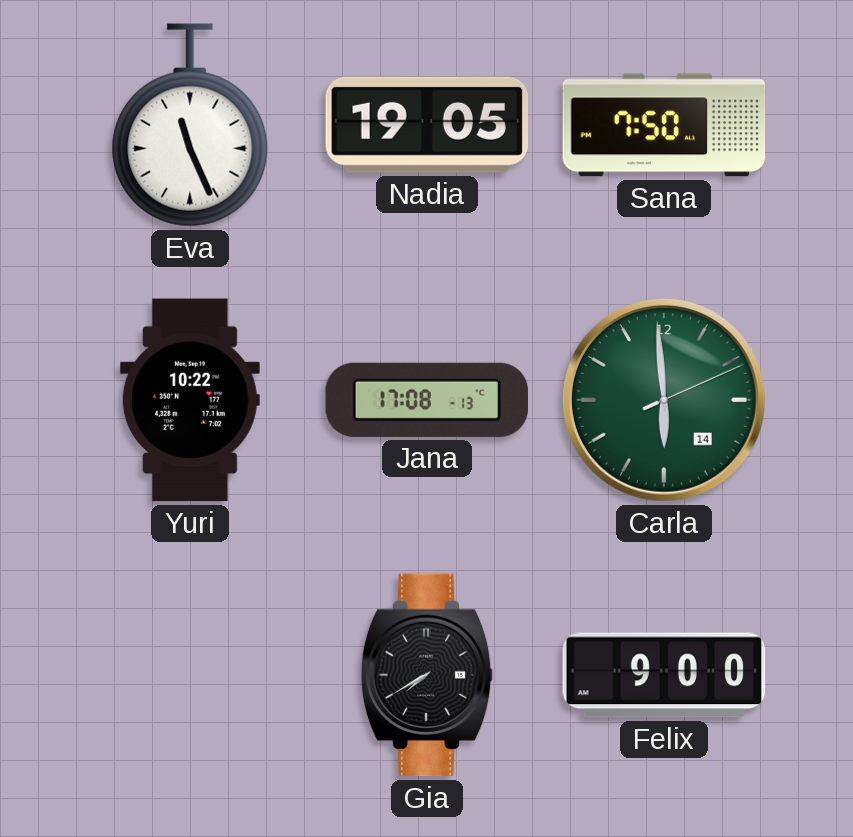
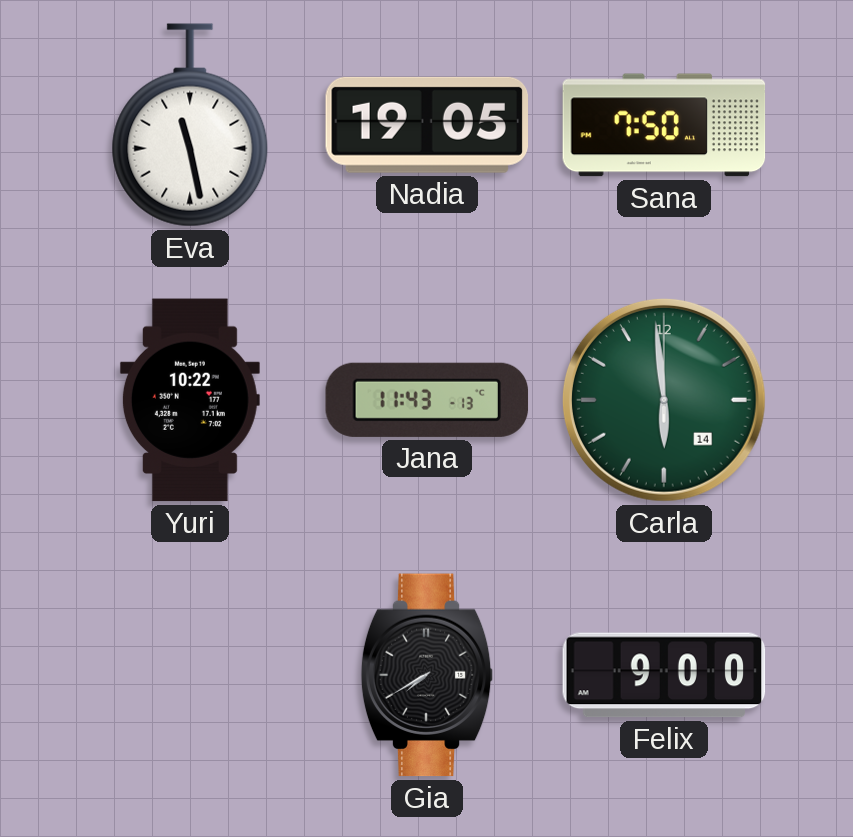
Eva: 11:26 -> 11:28
Jana: 17:08 -> 11:43
Carla: 5:59:11 -> 5:59:00
